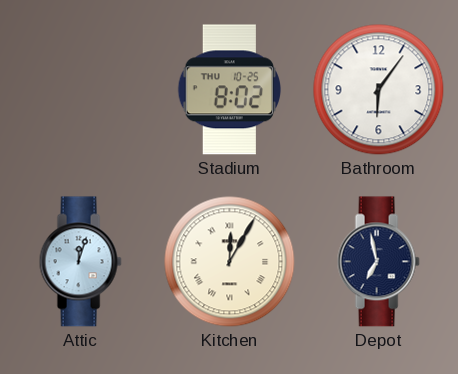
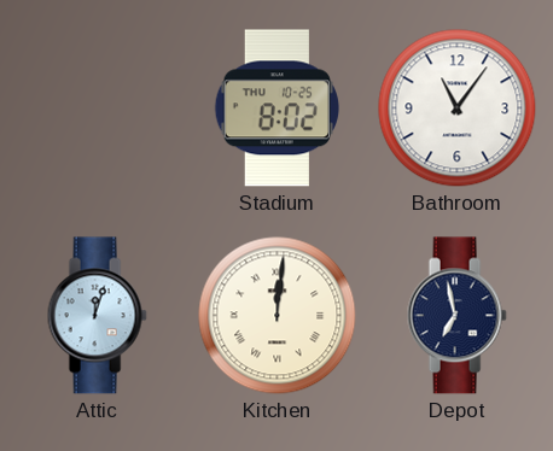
Bathroom: 6:06 -> 11:06
Kitchen: 12:05 -> 12:01
